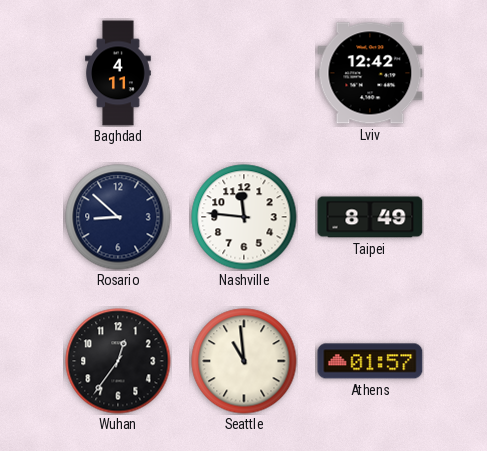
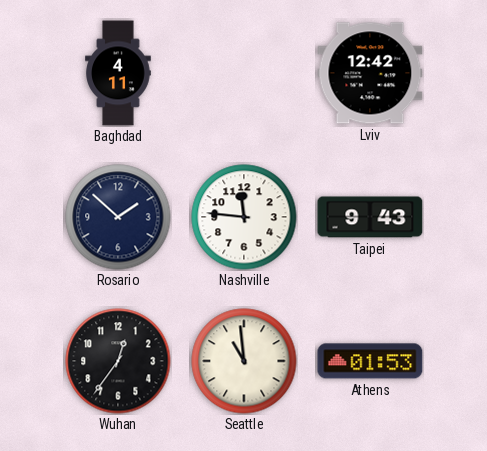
Rosario: 8:52 -> 1:52
Taipei: 8:49 -> 9:43
Athens: 01:57 -> 01:53
